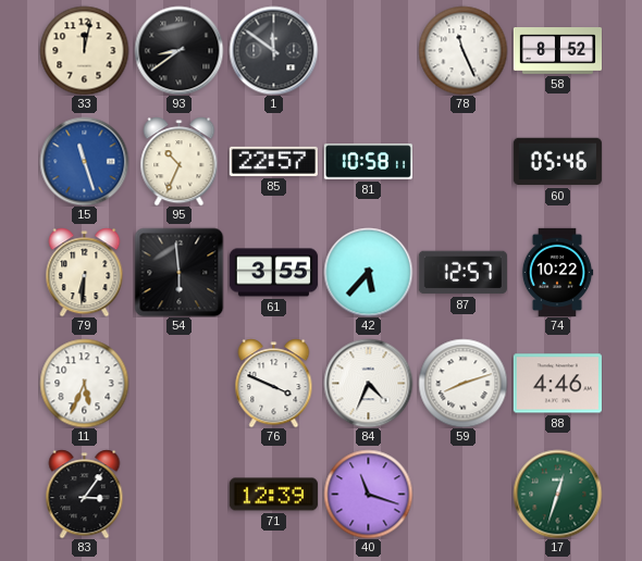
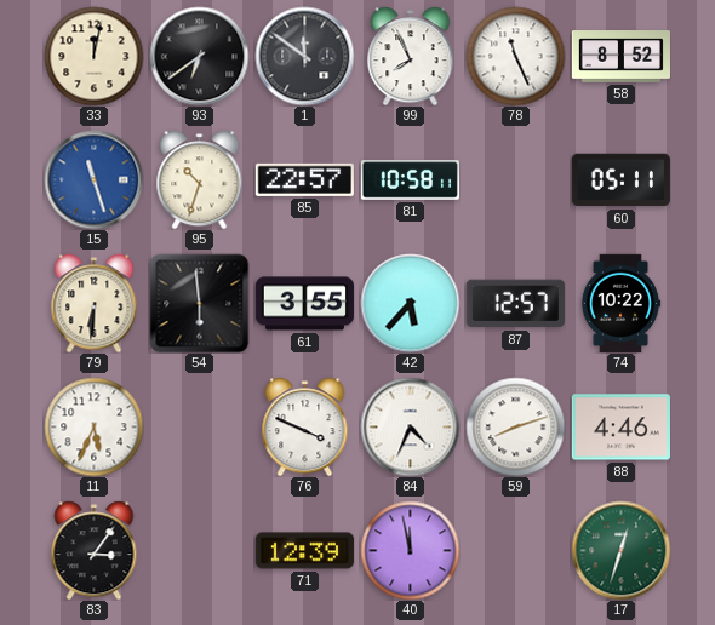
93: 8:39 -> 6:39
99: none -> 7:56
95: 10:34 -> 10:33
60: 05:46 -> 05:11
40: 11:18 -> 11:58
